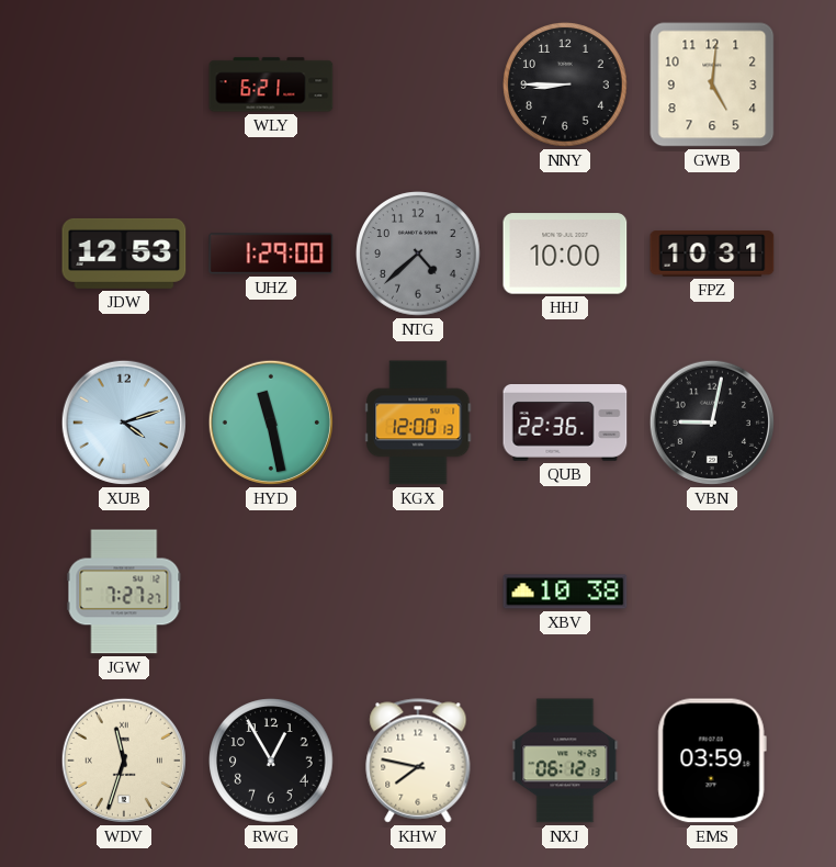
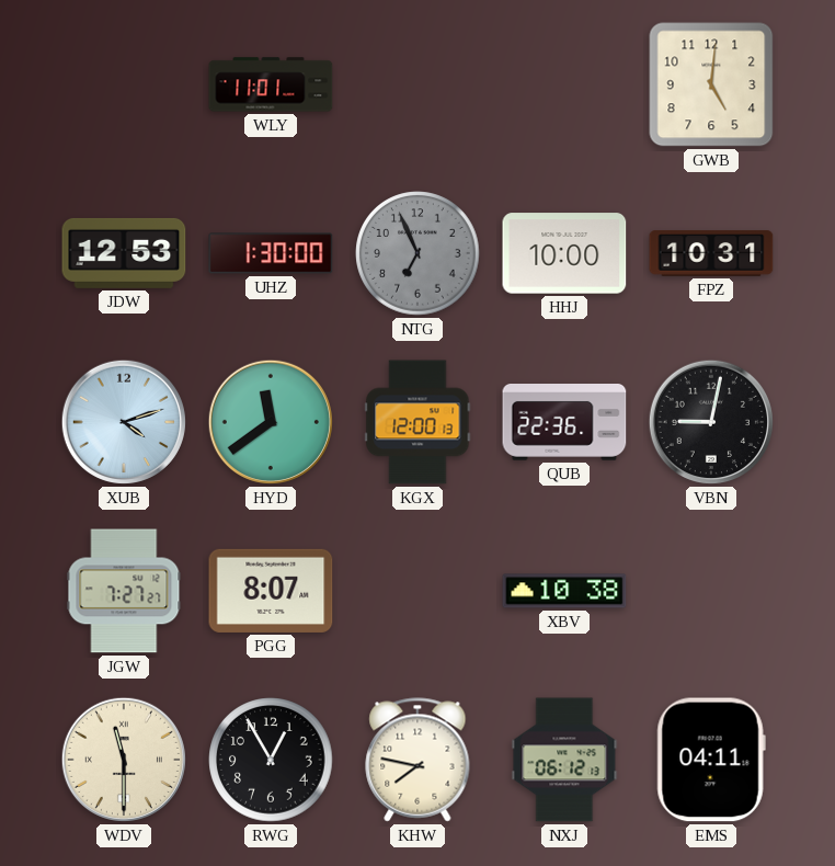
WLY: 6:21 -> 11:01
NNY: 8:45 -> none
UHZ: 1:29 -> 1:30
NTG: 4:38 -> 6:56
HYD: 11:28 -> 11:39
PGG: none -> 8:07
WDV: 11:33 -> 11:30
EMS: 03:59 -> 04:11
